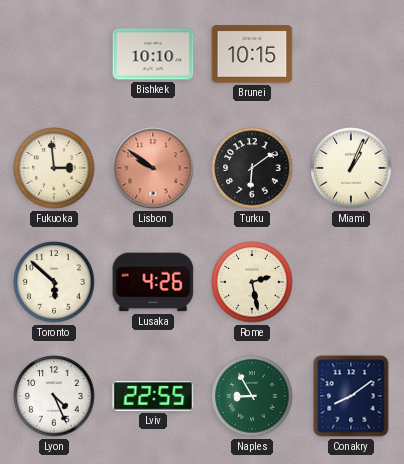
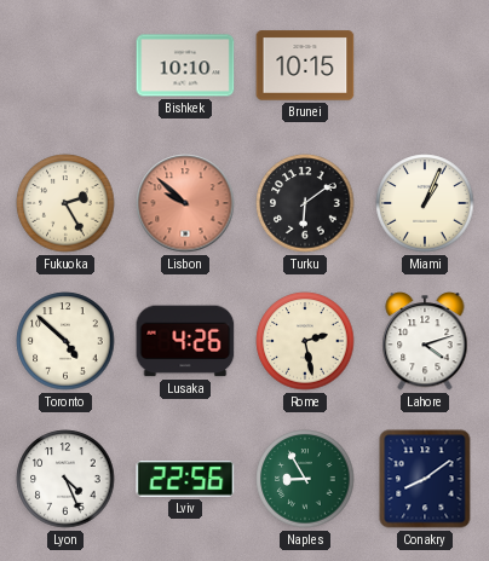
Fukuoka: 2:59 -> 2:25
Lisbon: 9:51 -> 9:52
Toronto: 5:52 -> 4:52
Lahore: none -> 4:12
Lviv: 22:55 -> 22:56
